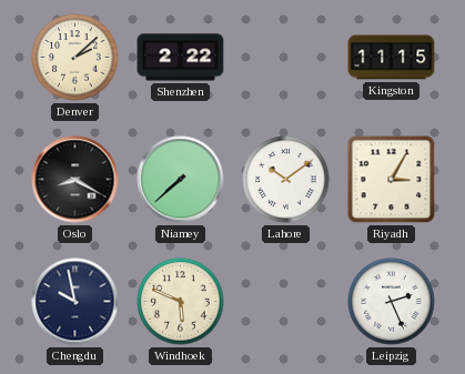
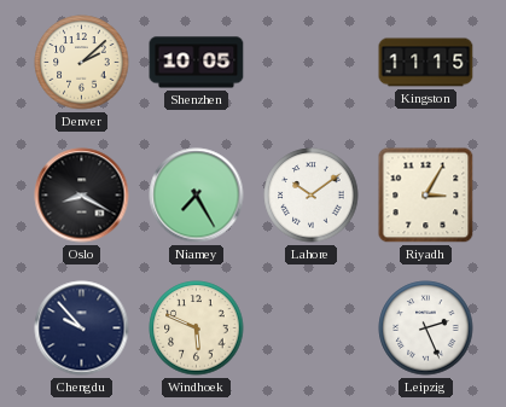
Shenzhen: 2:22 -> 10:05
Niamey: 7:38 -> 7:25
Chengdu: 9:58 -> 9:53
